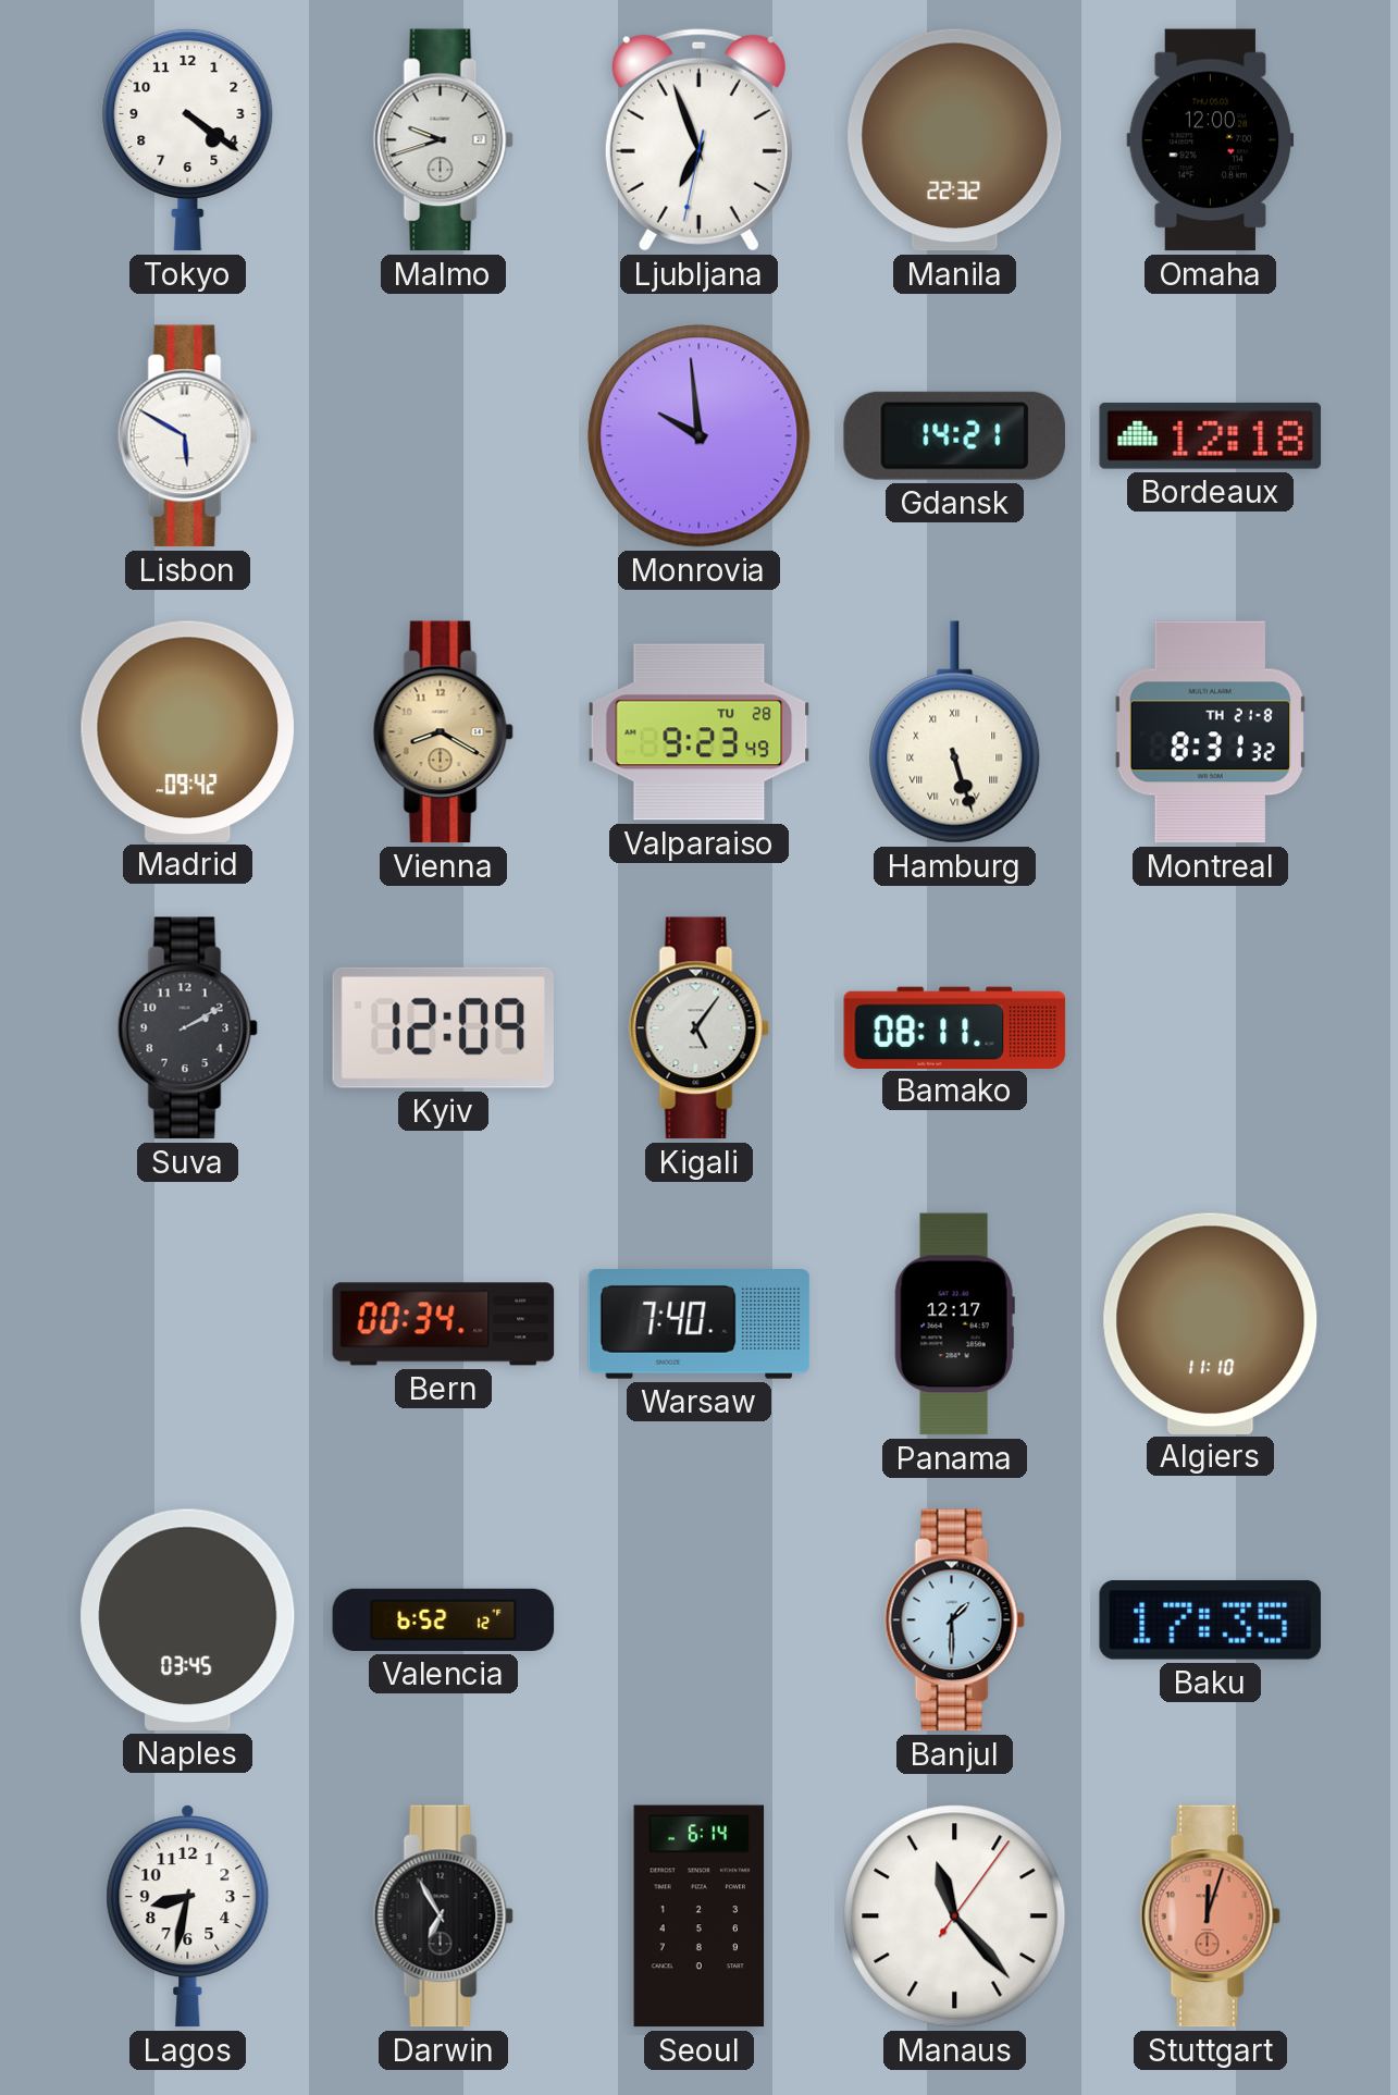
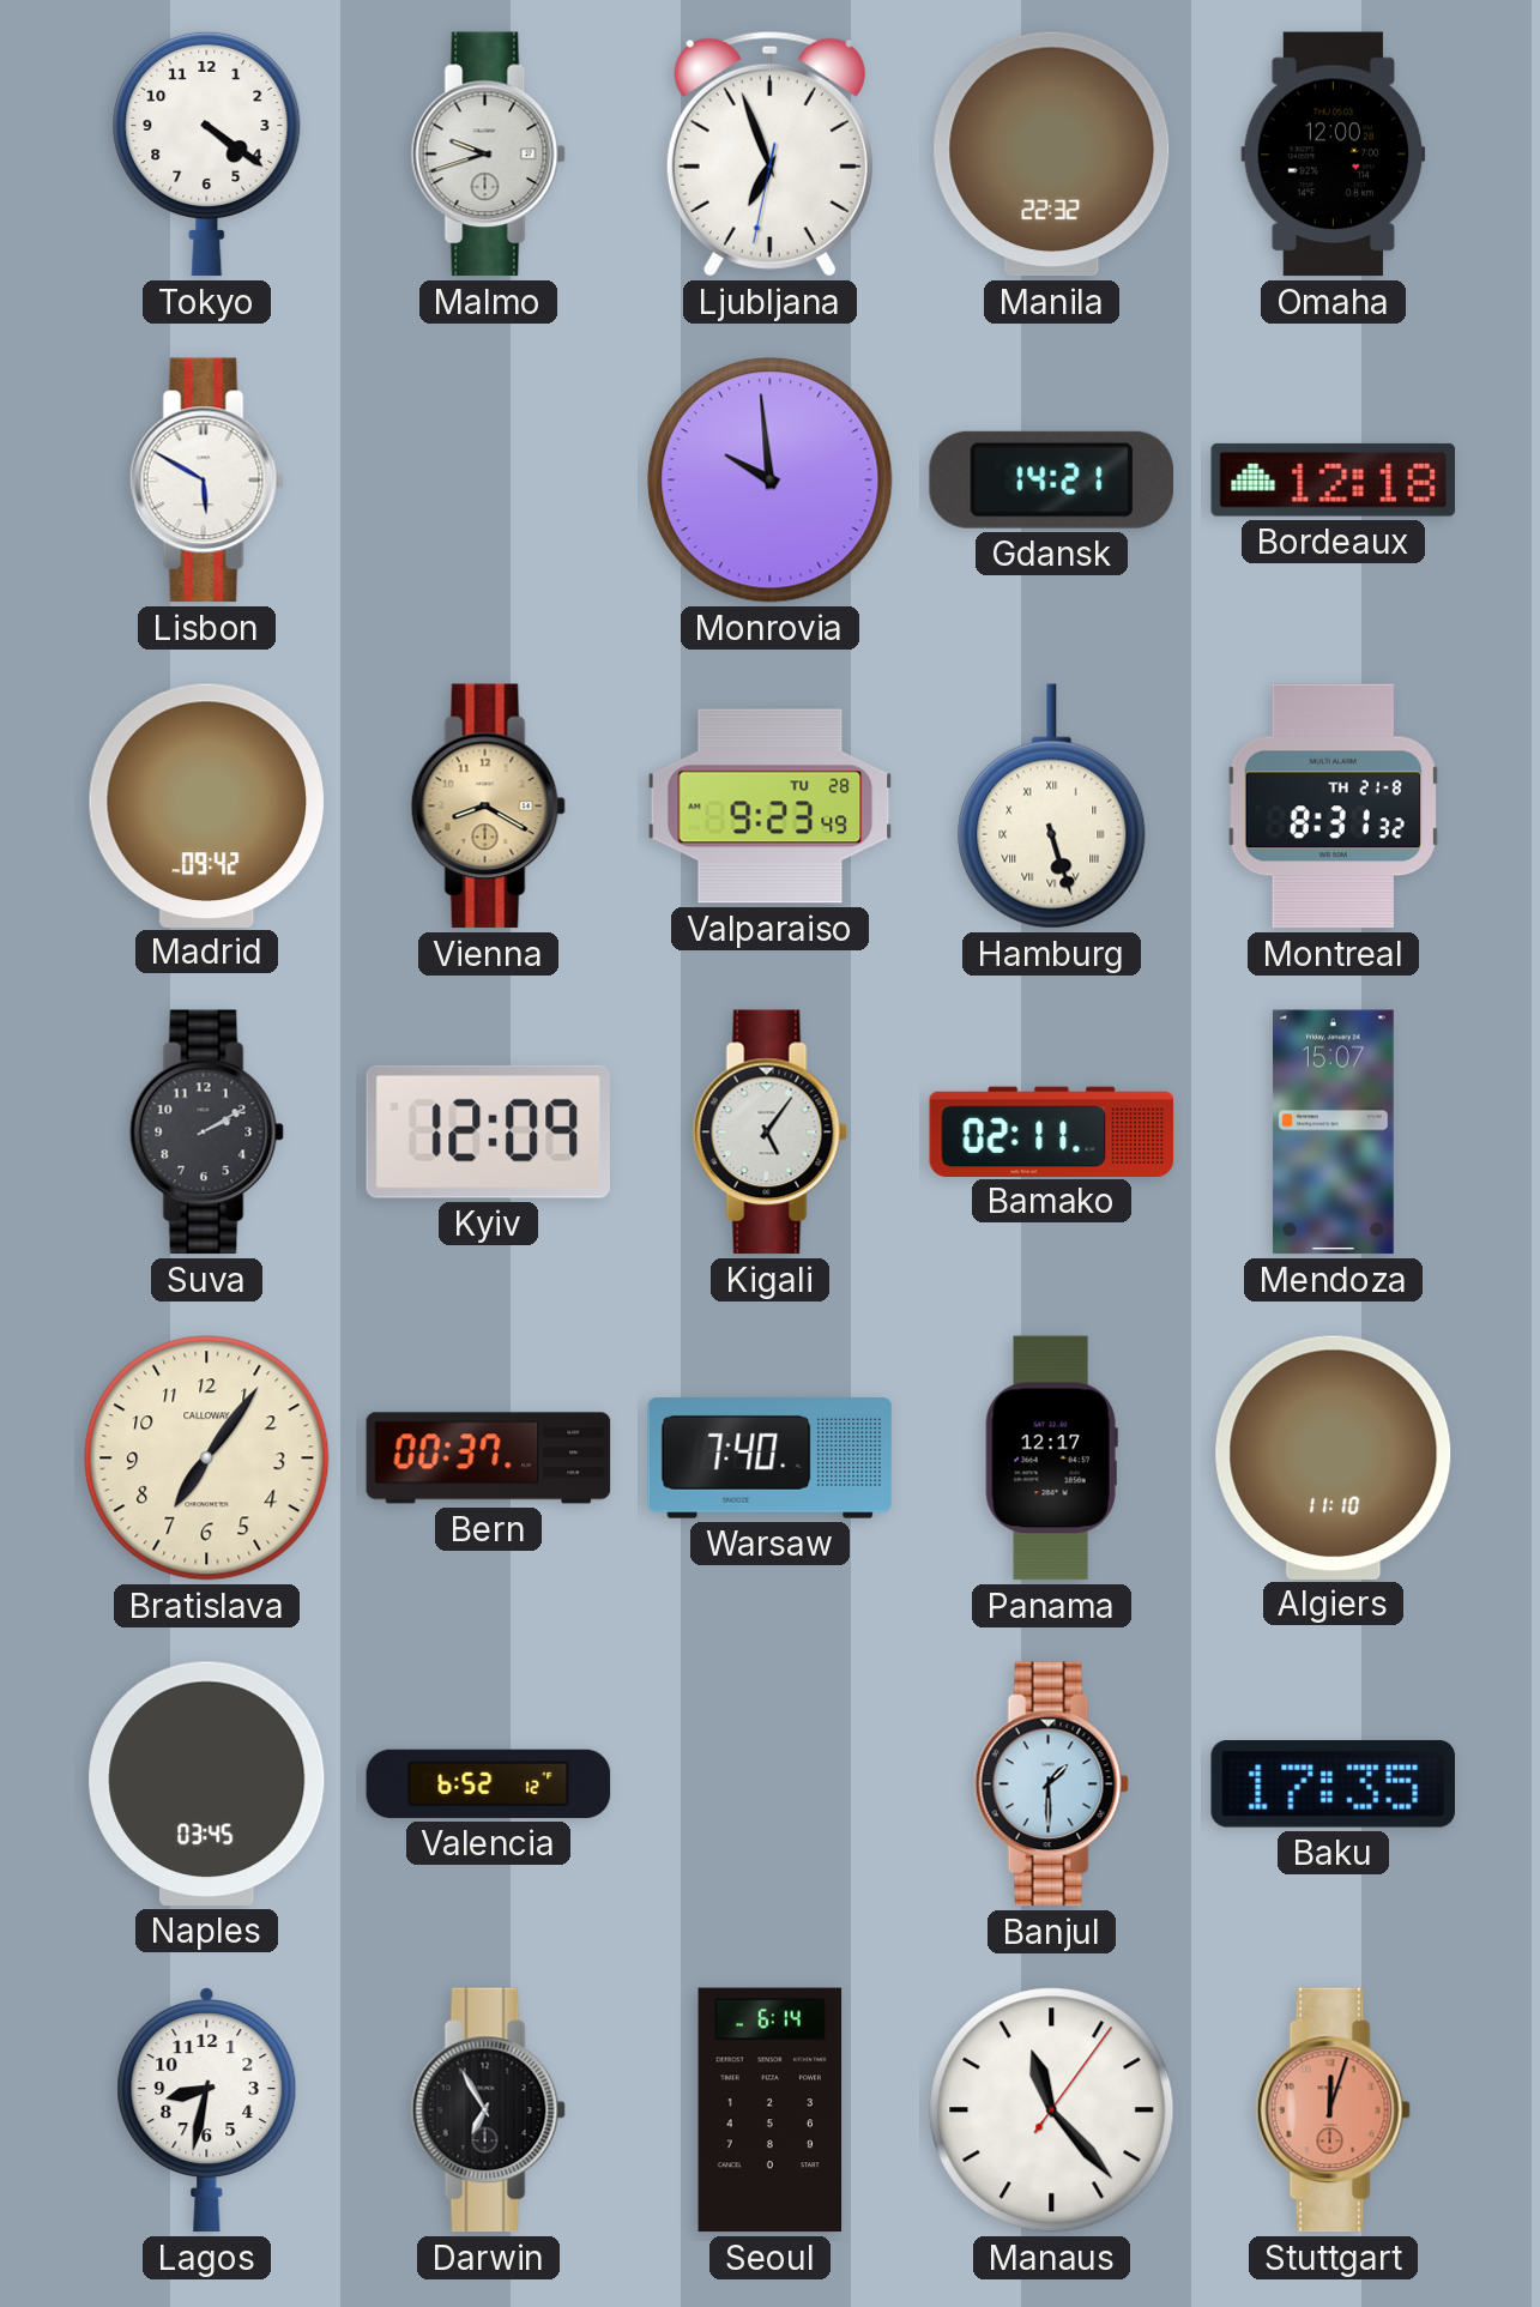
Bamako: 08:11 -> 02:11
Mendoza: none -> 15:07
Bratislava: none -> 7:06
Bern: 00:34 -> 00:37
